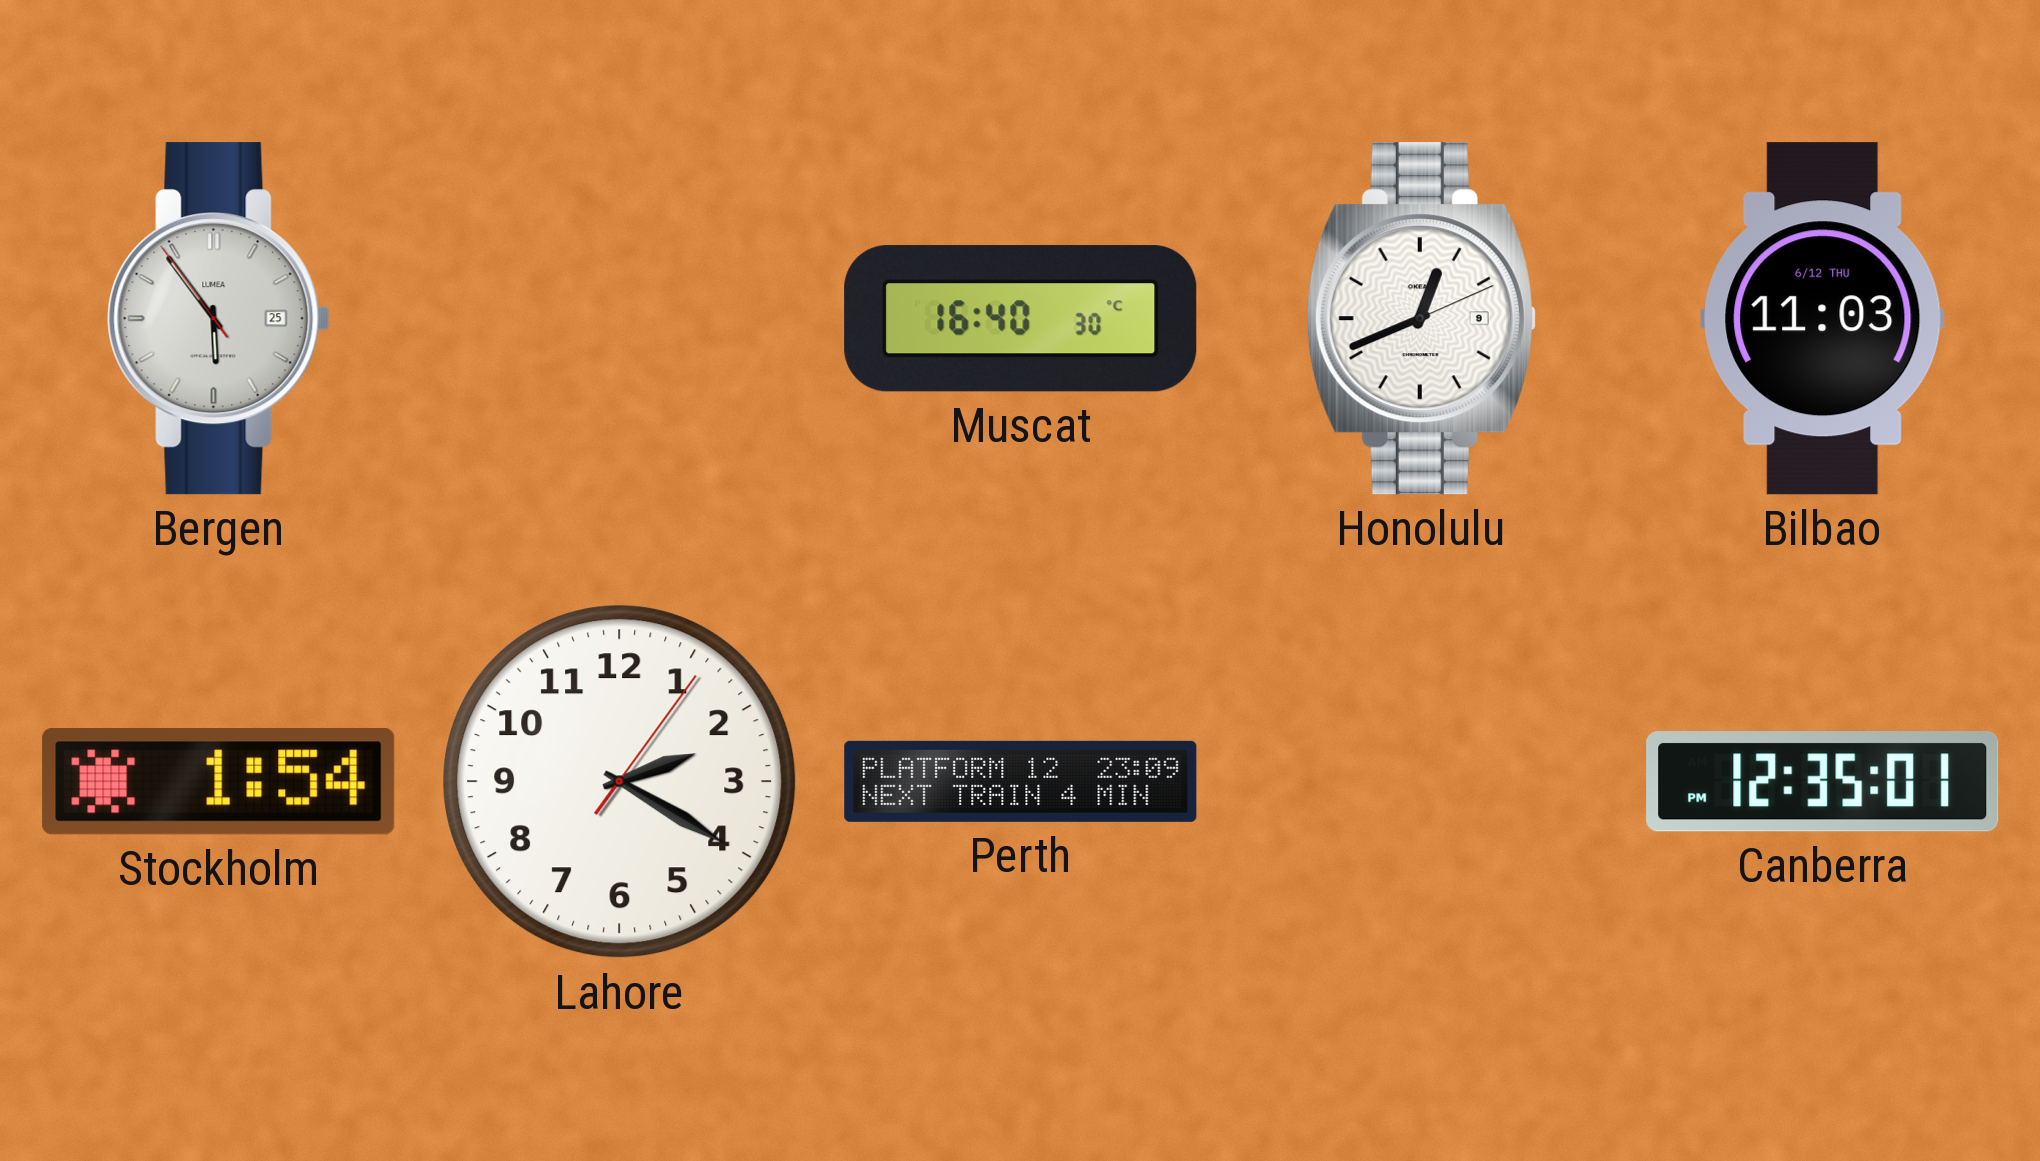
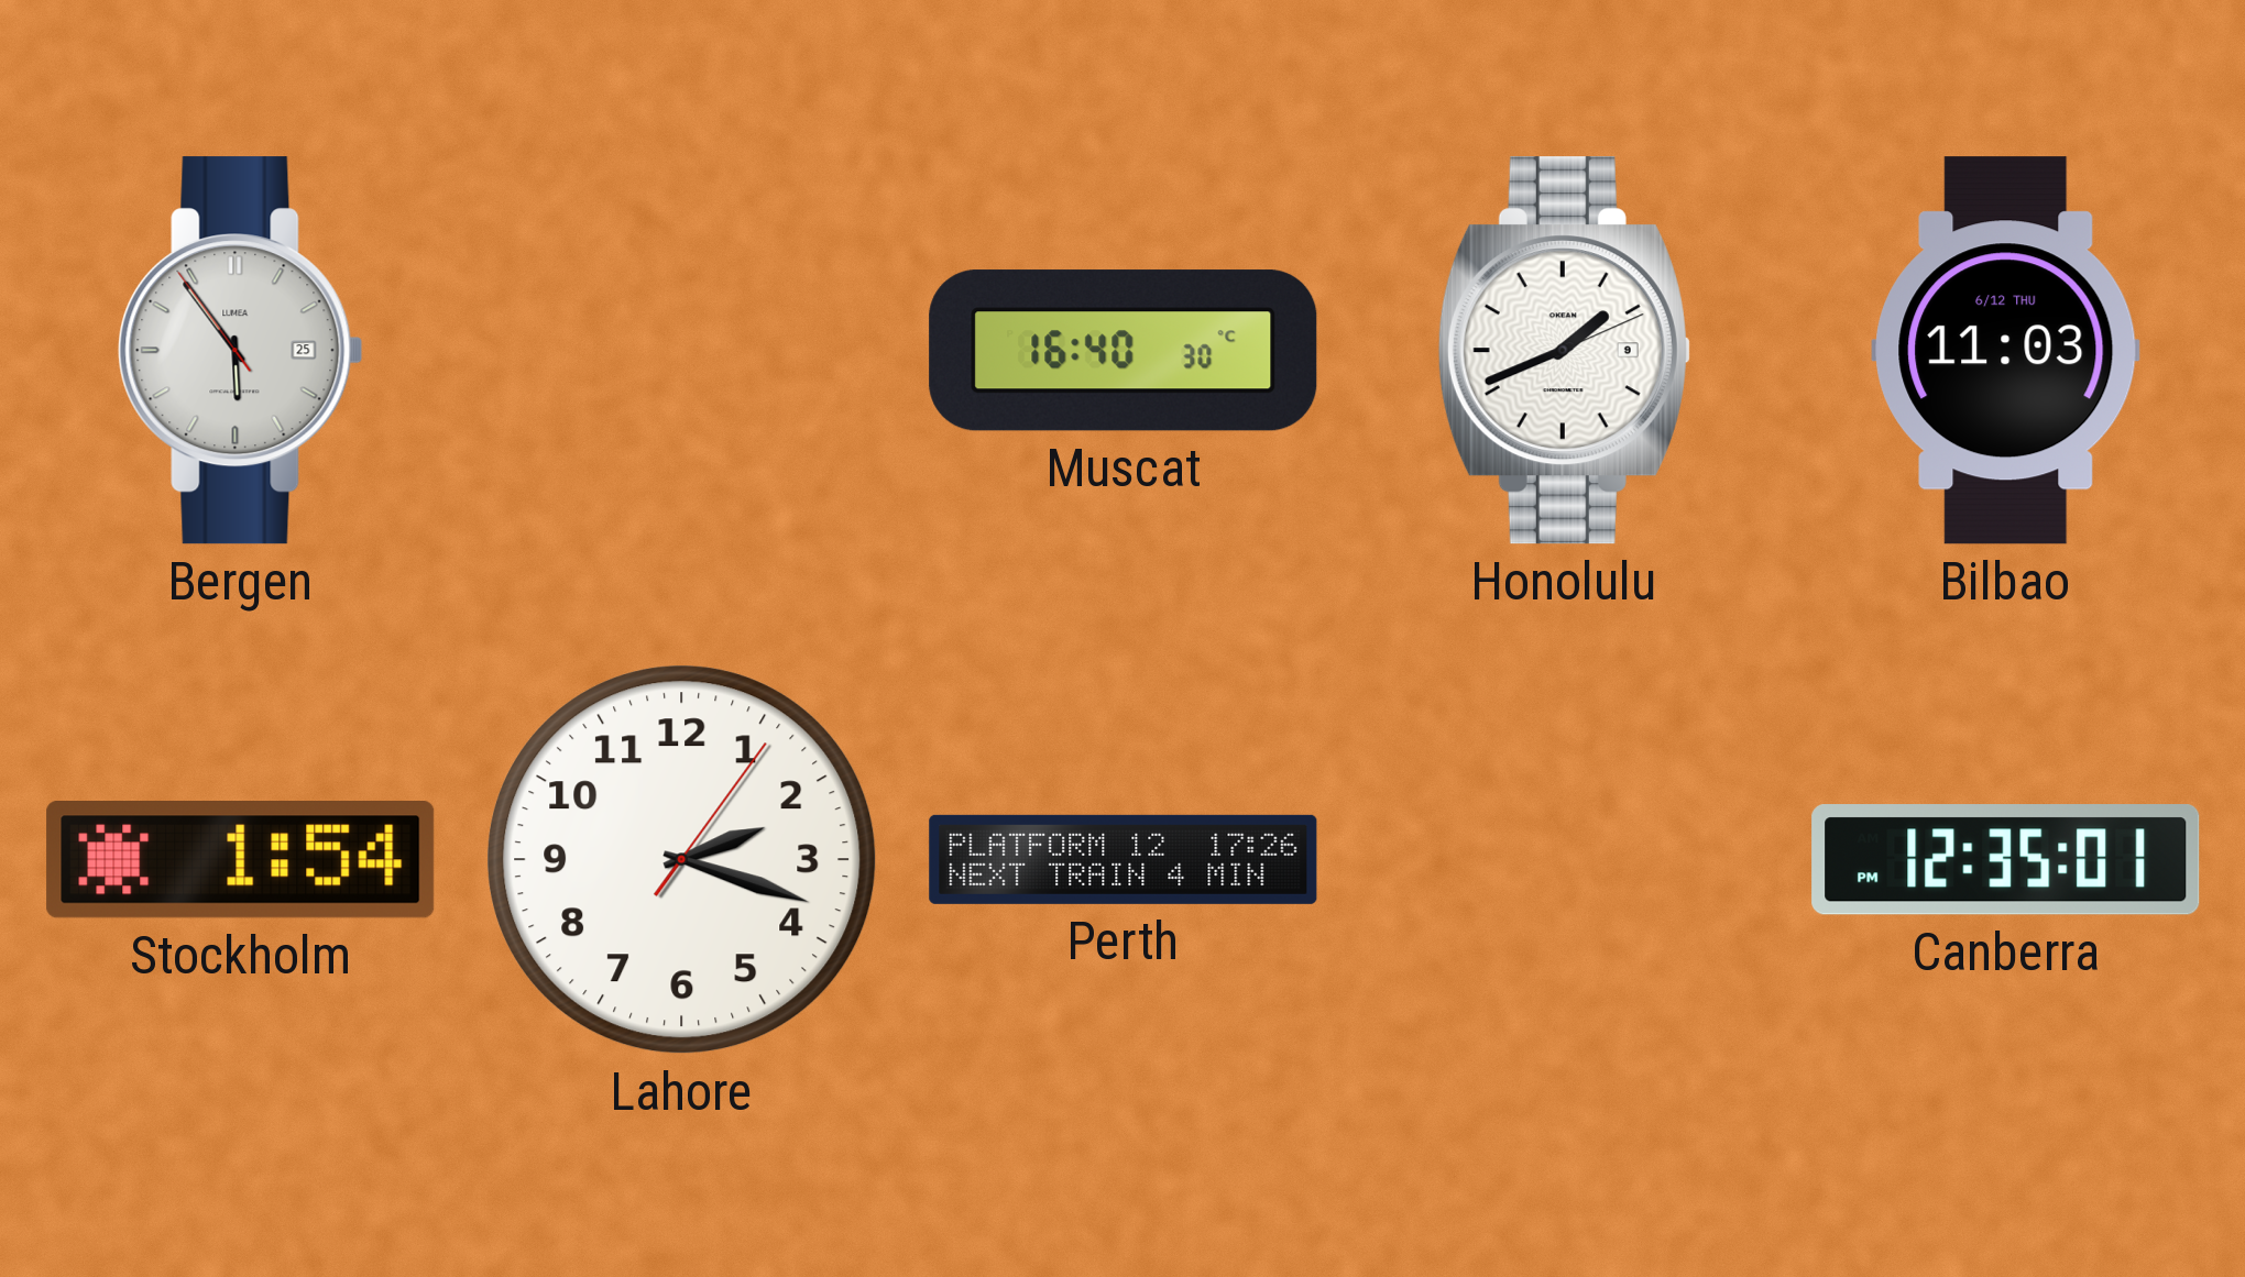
Honolulu: 12:41 -> 1:41
Lahore: 2:20 -> 2:18
Perth: 23:09 -> 17:26
